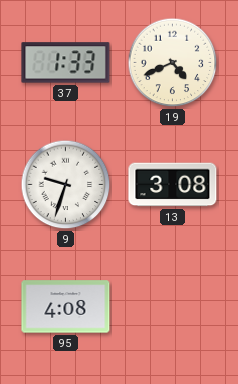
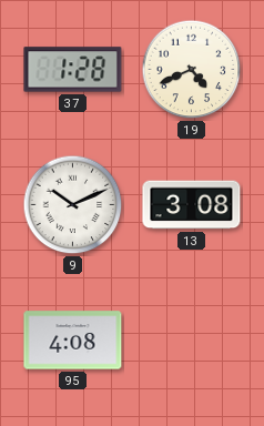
37: 1:33 -> 1:28
9: 9:33 -> 10:11
